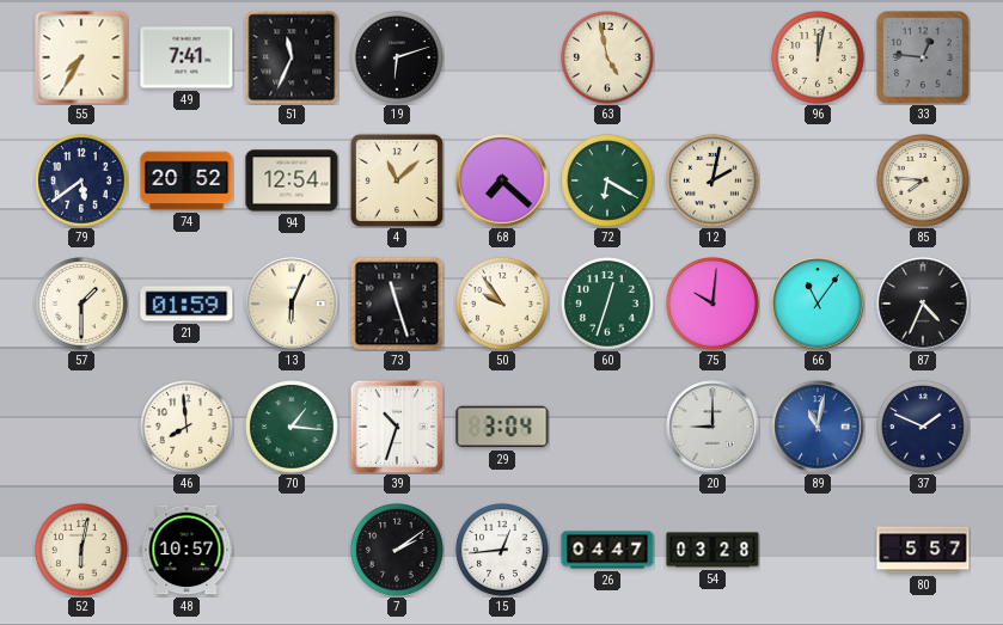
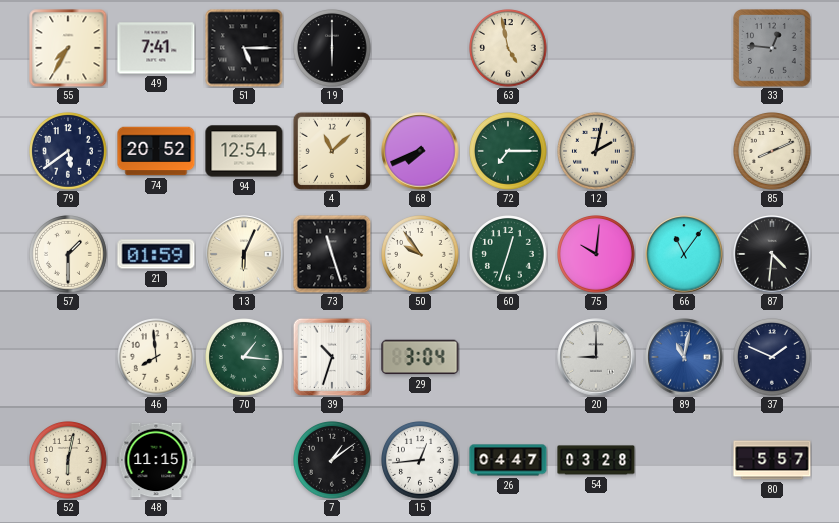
51: 11:34 -> 5:15
19: 6:12 -> 6:00
96: 12:02 -> none
68: 7:22 -> 7:41
72: 6:20 -> 7:15
85: 7:46 -> 8:11
87: 4:34 -> 4:31
48: 10:57 -> 11:15
7: 2:09 -> 1:09
